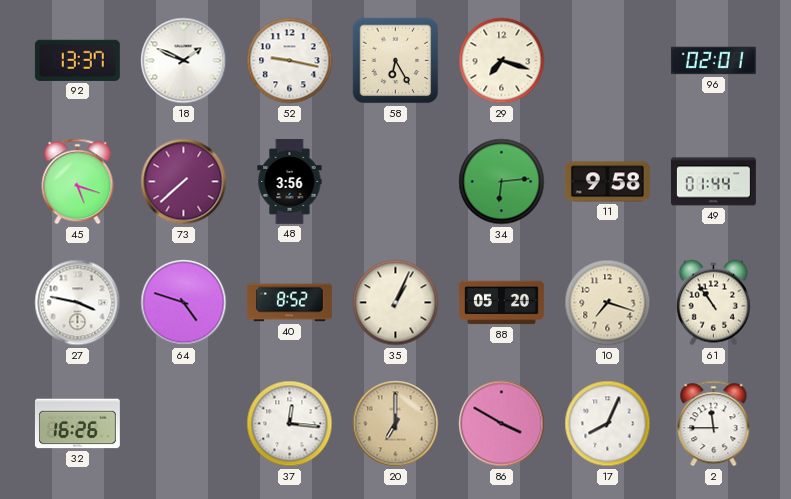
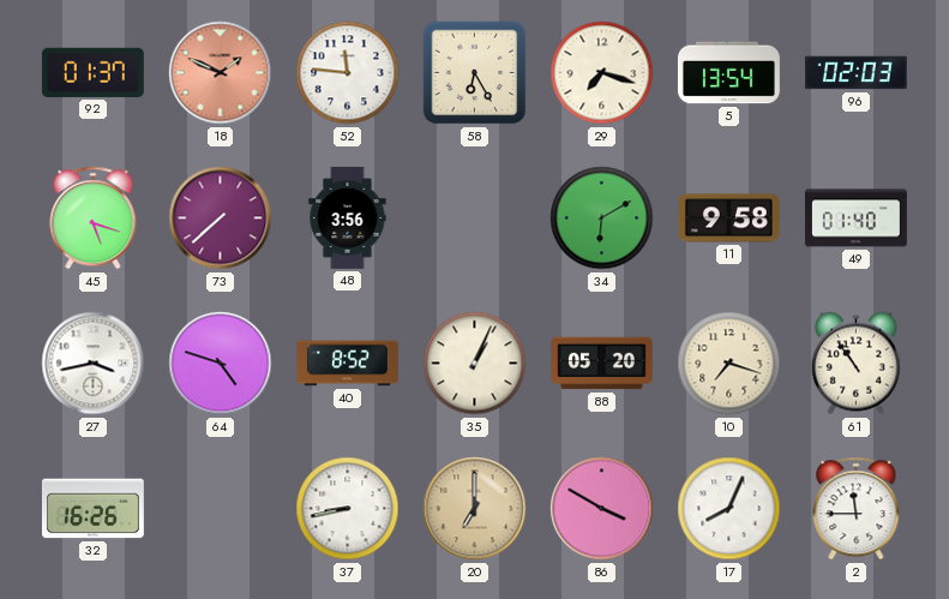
92: 13:37 -> 01:37
18 dial: white -> salmon
52: 9:17 -> 11:46
5: none -> 13:54
96: 02:01 -> 02:03
34: 6:14 -> 6:10
49: 01:44 -> 01:40
27: 3:47 -> 3:43
37: 12:16 -> 8:43
